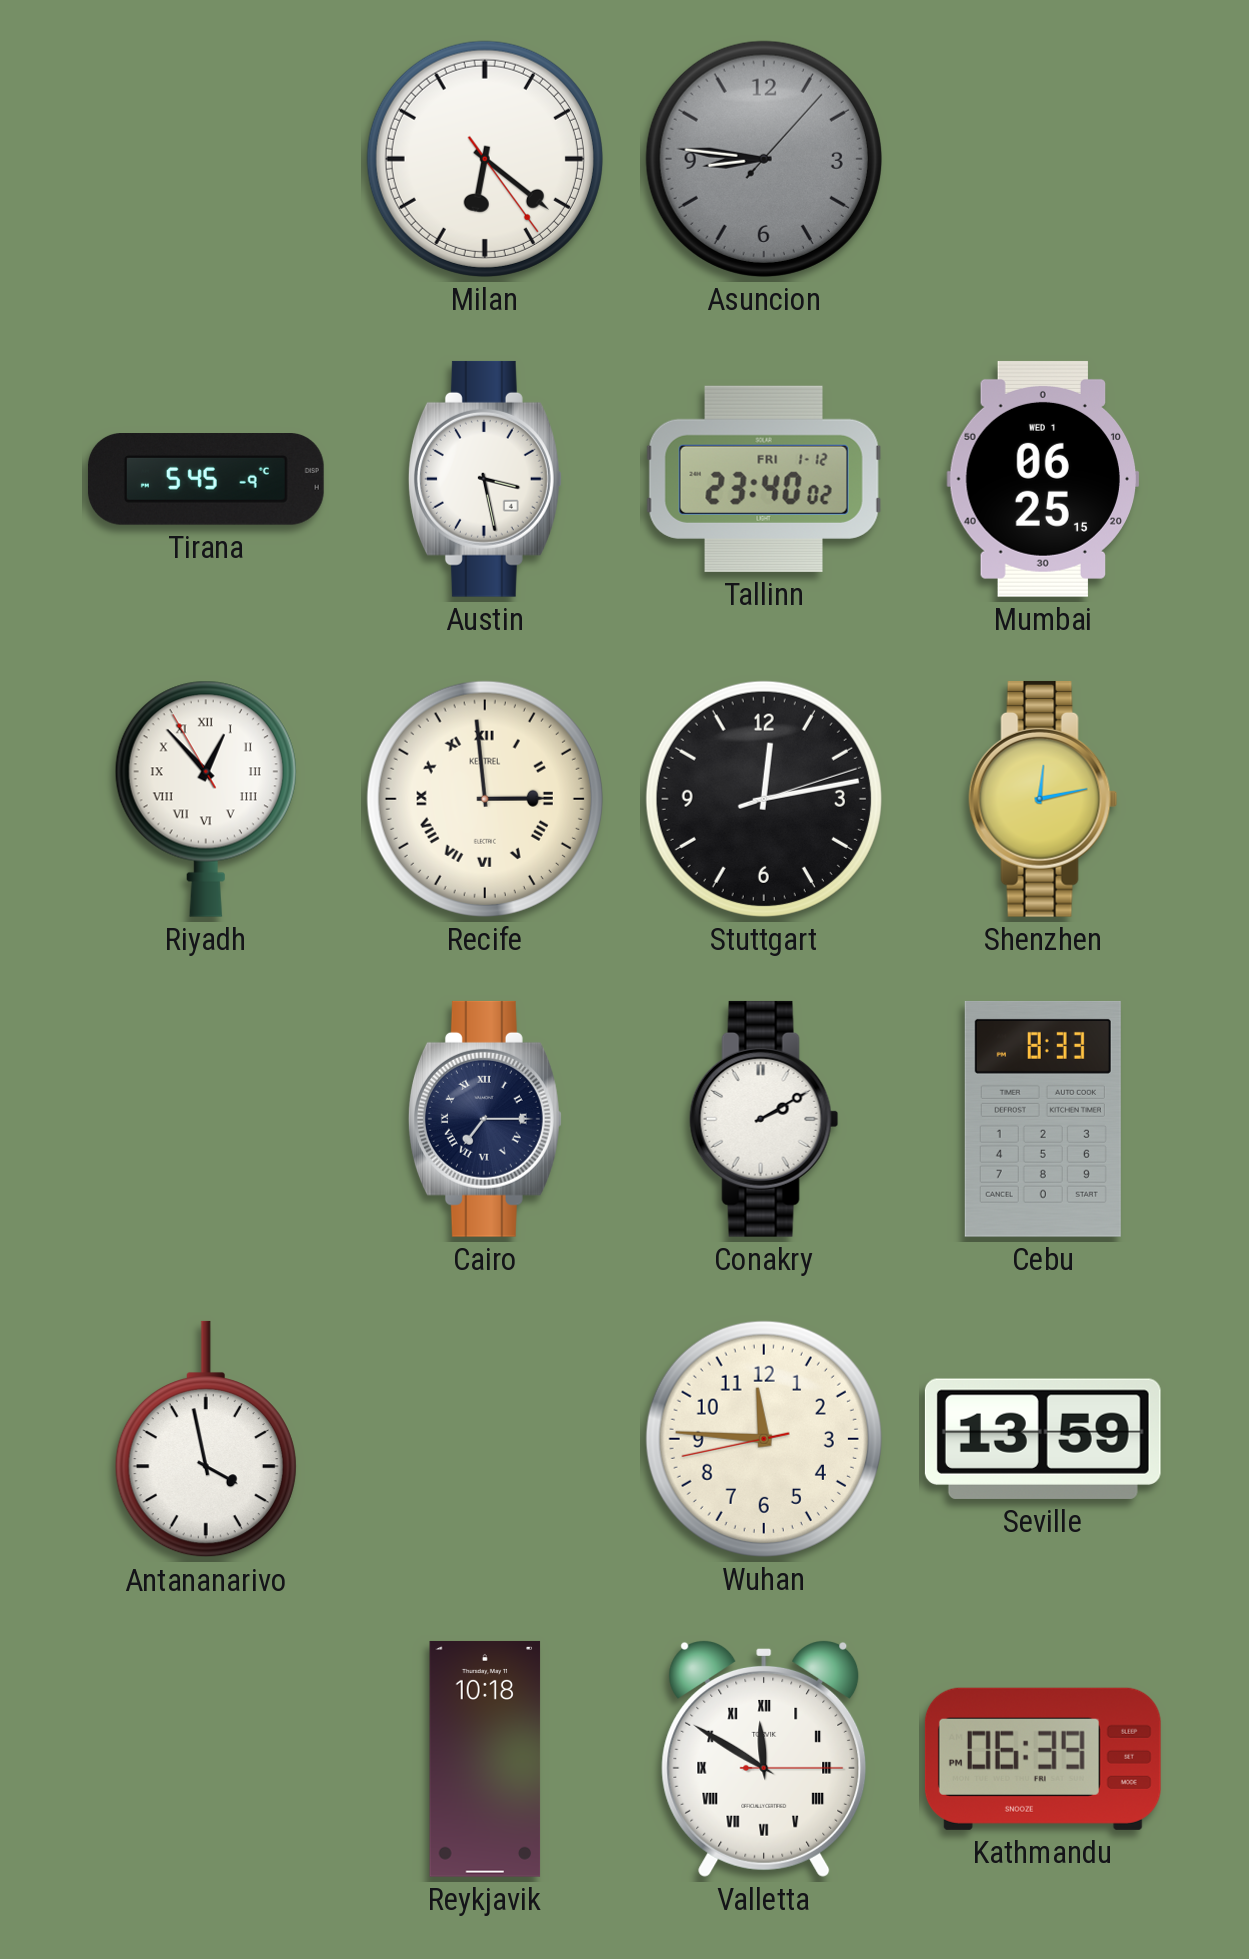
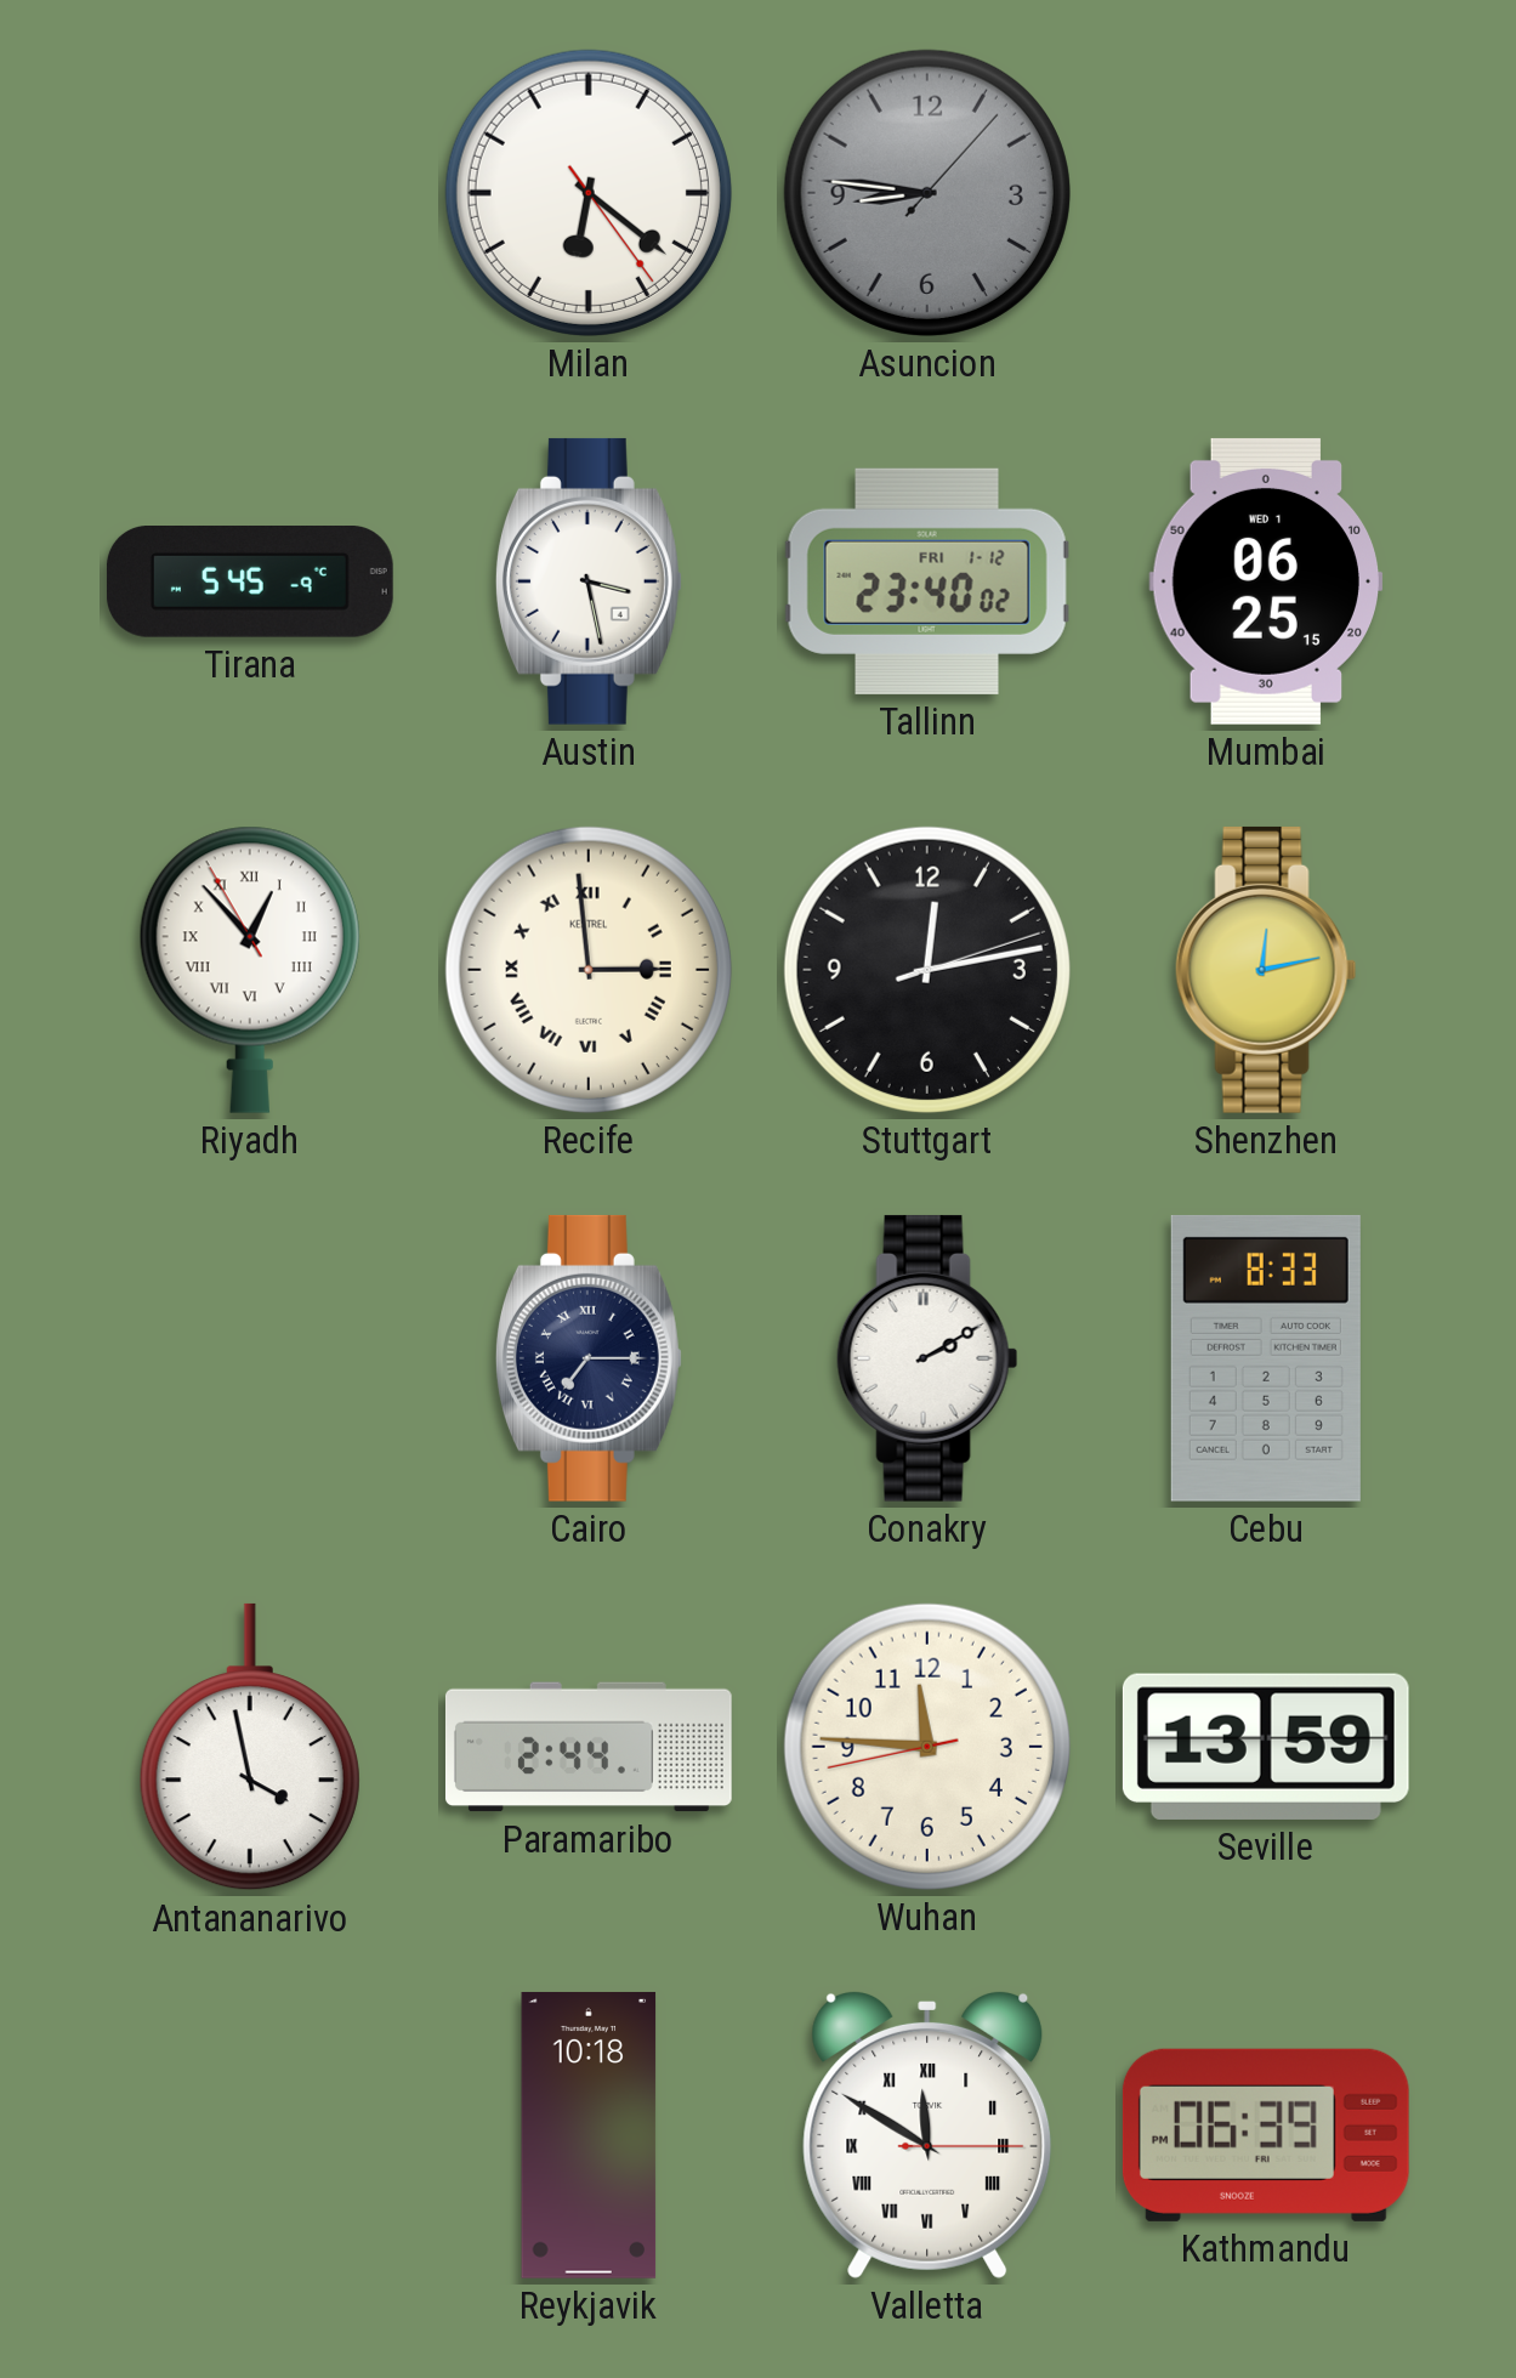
Paramaribo: none -> 2:44
